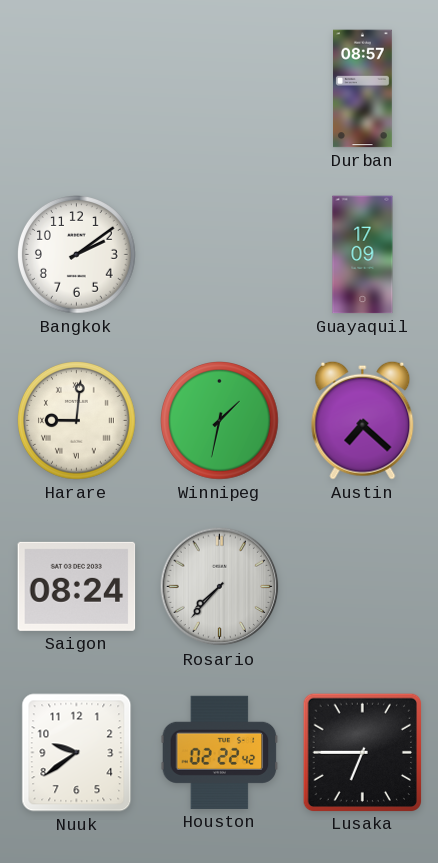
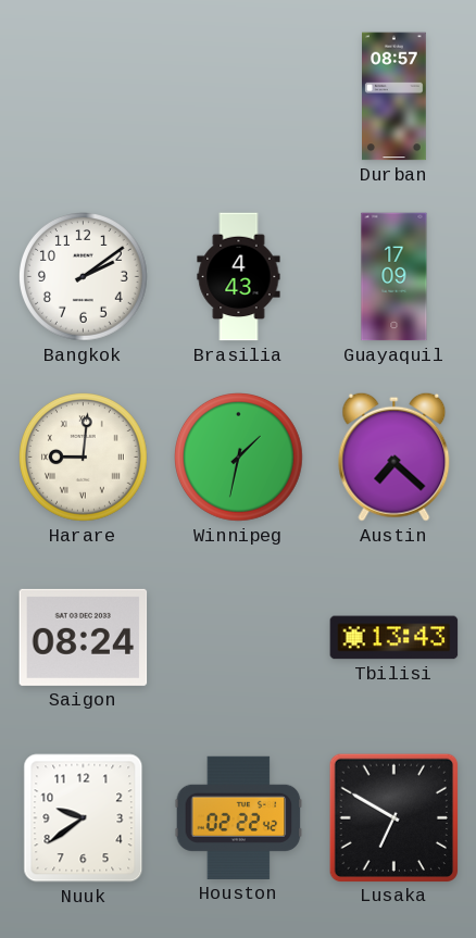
Brasilia: none -> 4:43
Rosario: 7:37 -> none
Tbilisi: none -> 13:43
Lusaka: 6:45 -> 6:50
